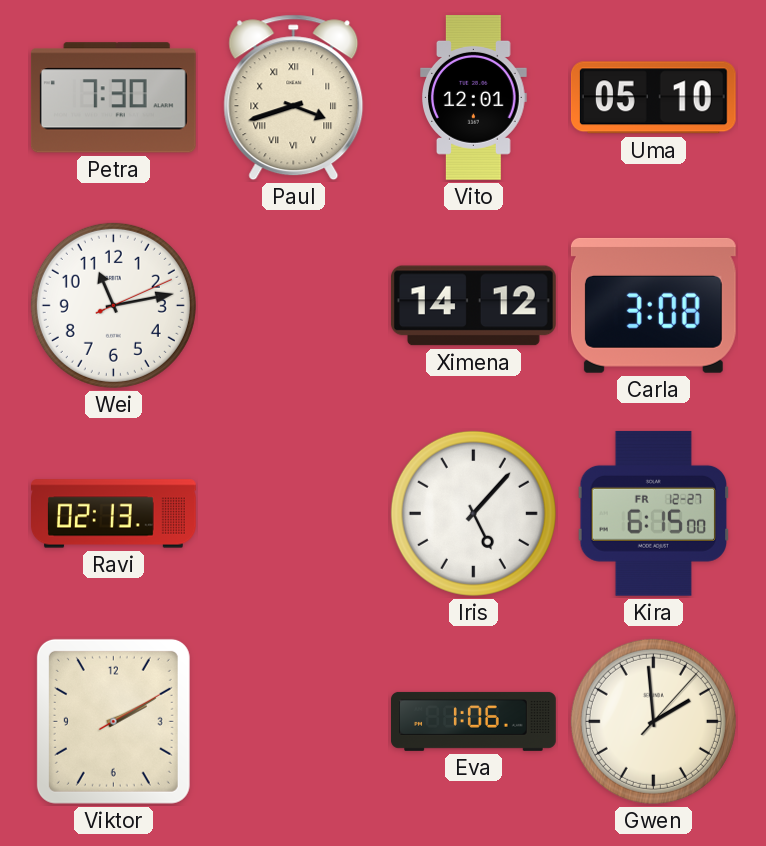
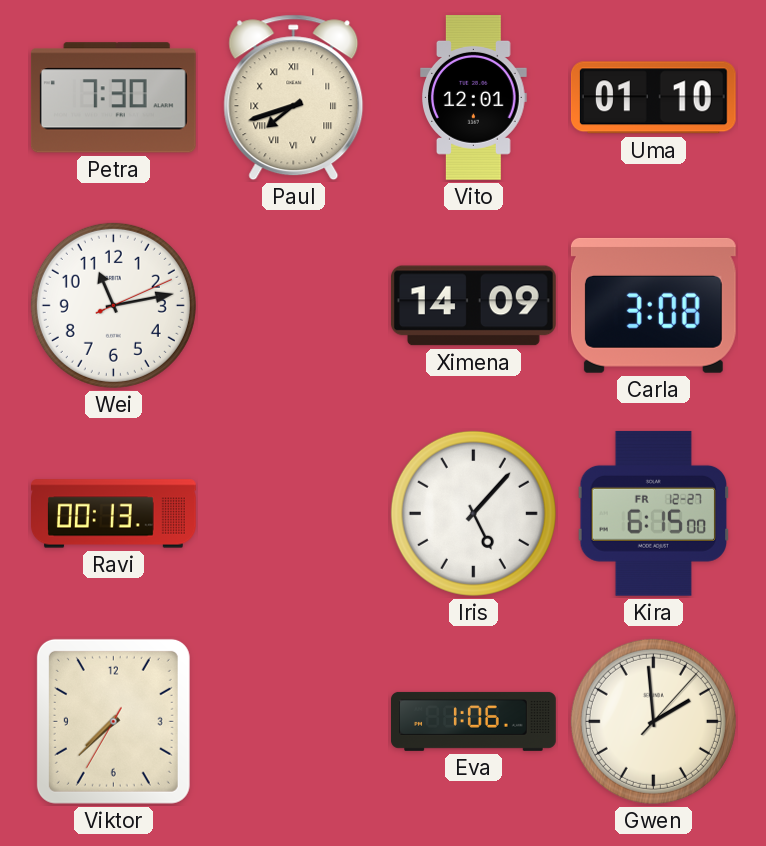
Paul: 3:42 -> 7:42
Uma: 05:10 -> 01:10
Ximena: 14:12 -> 14:09
Ravi: 02:13 -> 00:13
Viktor: 2:10 -> 7:37
